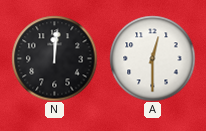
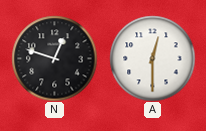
N: 12:01 -> 12:48
